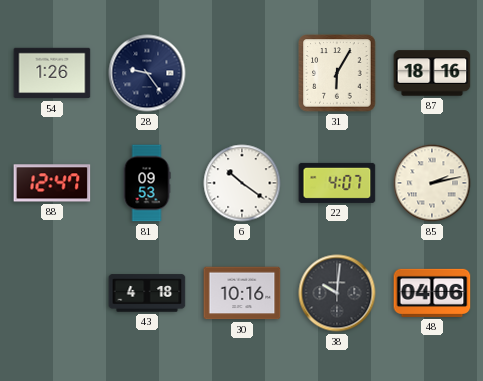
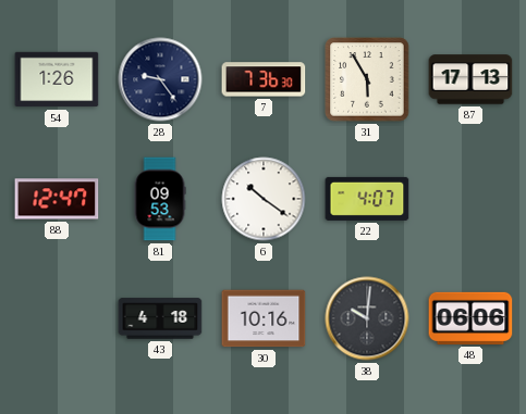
7: none -> 7:36
31: 6:05 -> 5:55
87: 18:16 -> 17:13
85: 2:13 -> none
48: 04:06 -> 06:06
